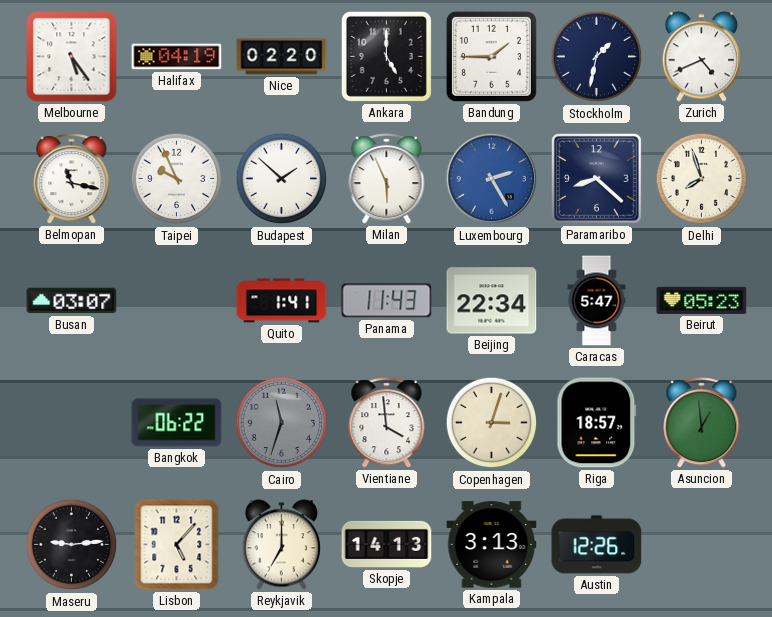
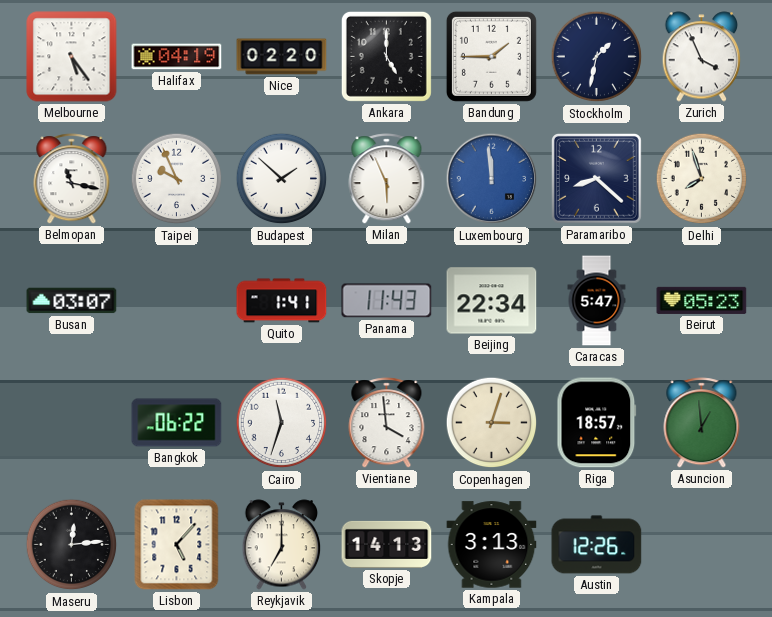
Zurich: 4:41 -> 3:56
Luxembourg: 2:25 -> 11:59
Cairo dial: grey -> white
Maseru: 9:14 -> 12:14
